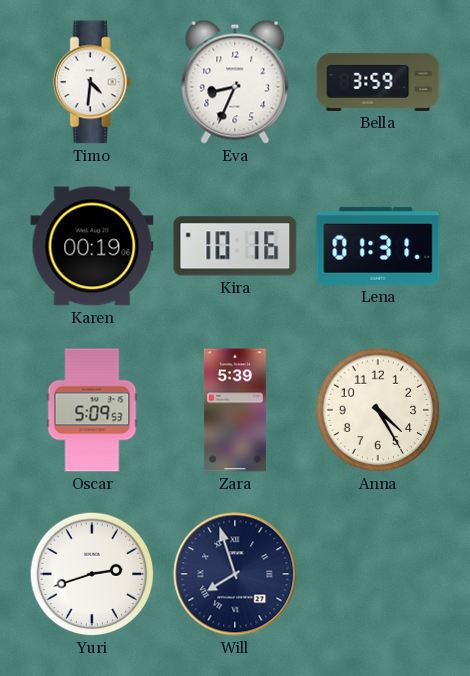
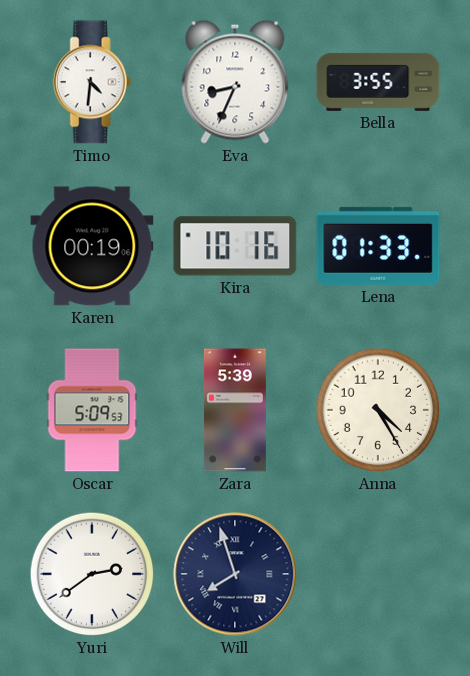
Bella: 3:59 -> 3:55
Lena: 01:31 -> 01:33
Yuri: 2:42 -> 2:39
